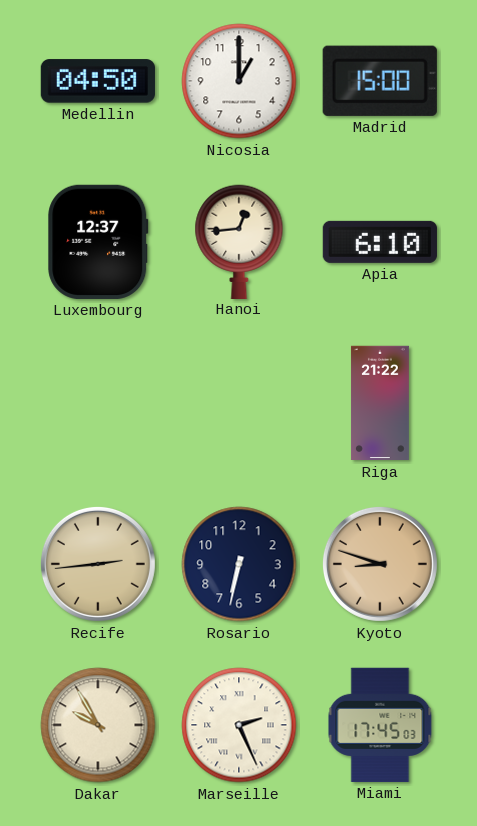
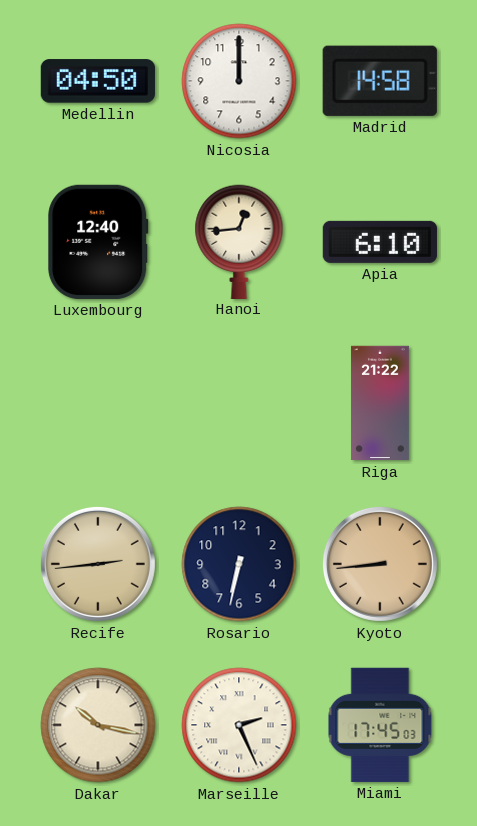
Nicosia: 1:00 -> 12:00
Madrid: 15:00 -> 14:58
Luxembourg: 12:37 -> 12:40
Kyoto: 8:48 -> 8:44
Dakar: 9:55 -> 10:17
